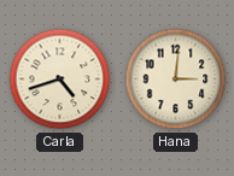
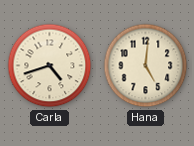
Hana: 3:01 -> 5:01
